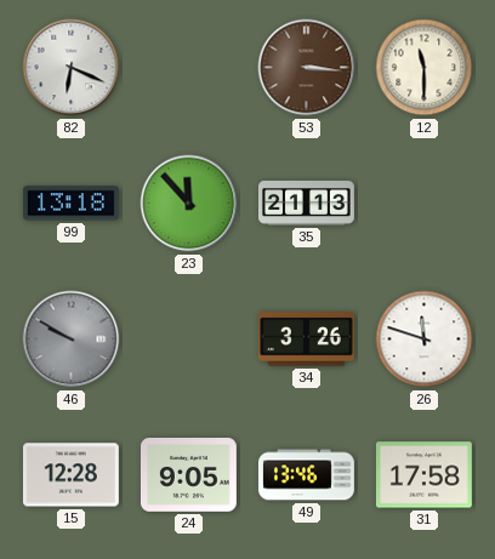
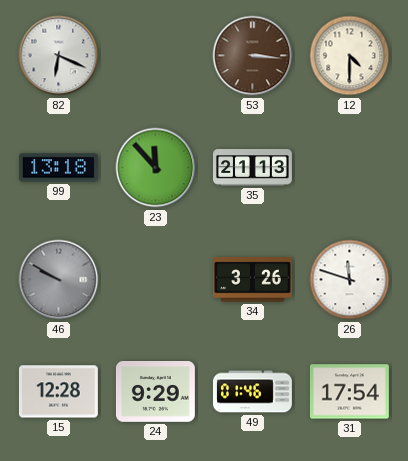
12: 11:30 -> 4:30
24: 9:05 -> 9:29
49: 13:46 -> 01:46
31: 17:58 -> 17:54
